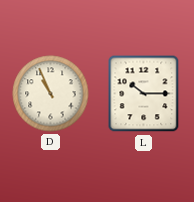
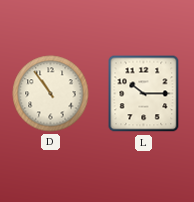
D: 10:56 -> 10:54
